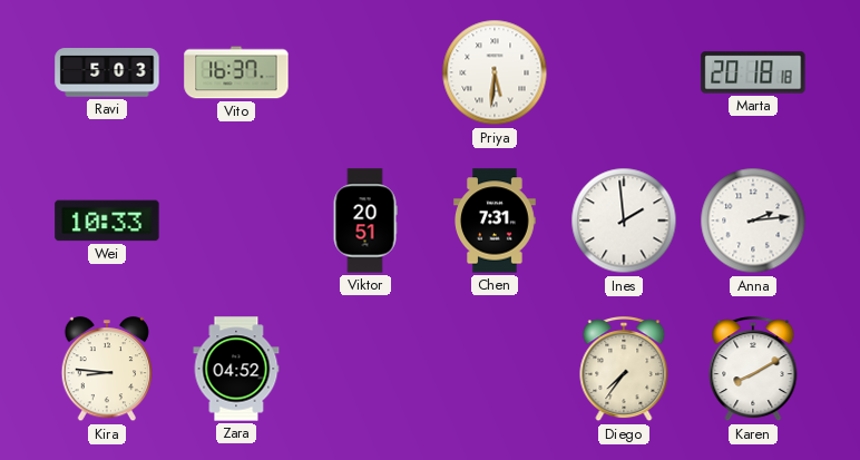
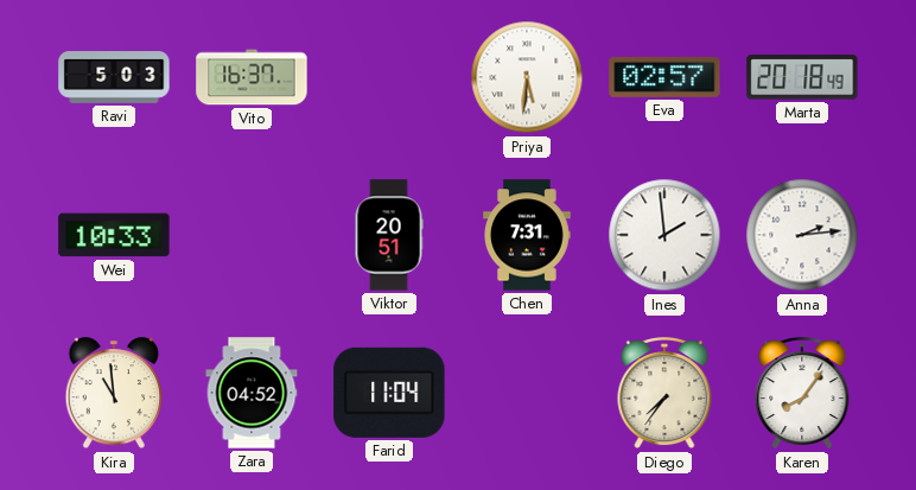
Eva: none -> 02:57
Marta: 20:18:18 -> 20:18:49
Kira: 8:46 -> 10:59
Farid: none -> 11:04
Karen: 8:10 -> 8:06
